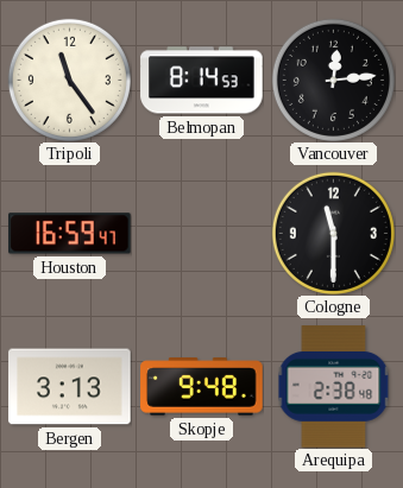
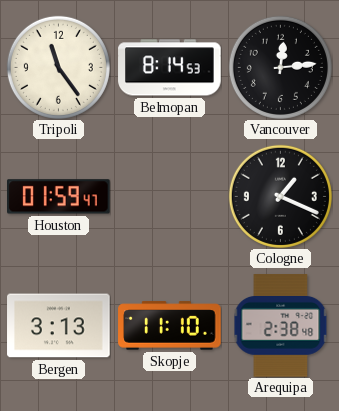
Houston: 16:59 -> 01:59
Cologne: 11:30 -> 1:19
Skopje: 9:48 -> 11:10
